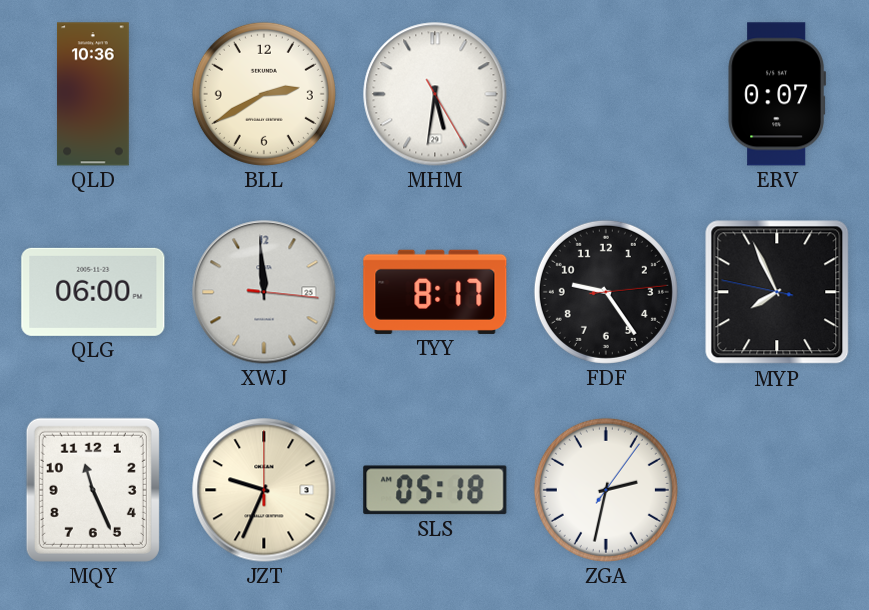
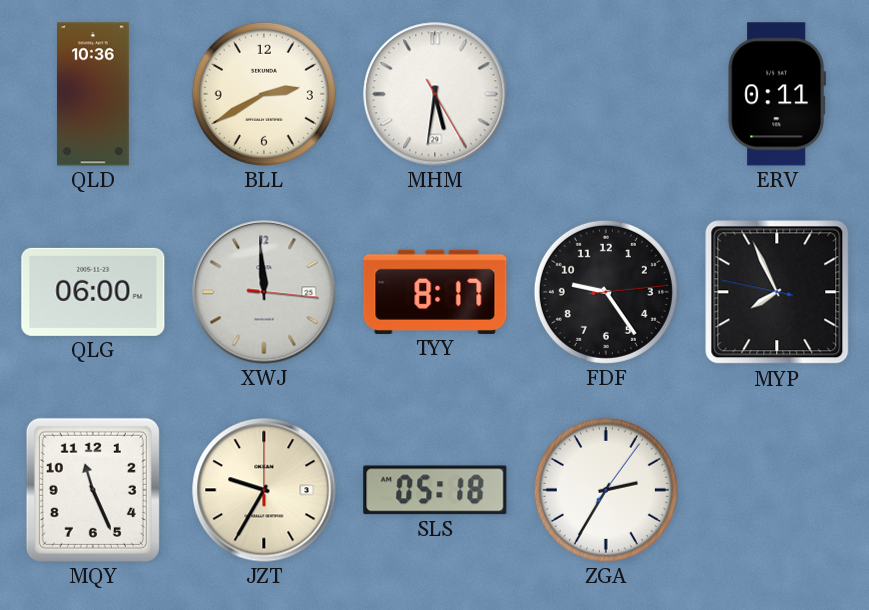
ERV: 0:07 -> 0:11
JZT: 9:34 -> 9:35
ZGA: 2:32 -> 2:35
